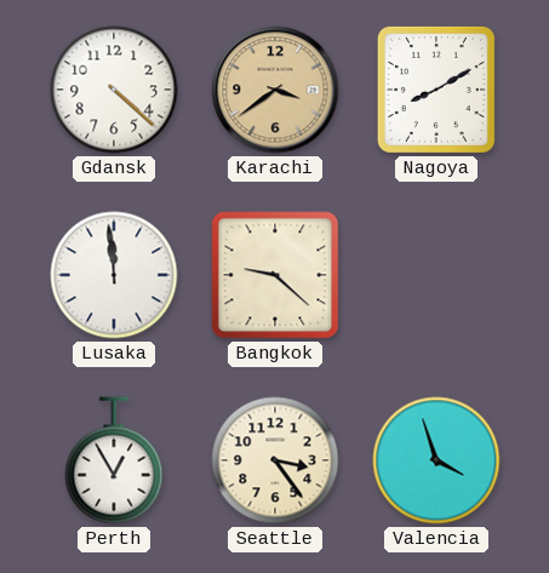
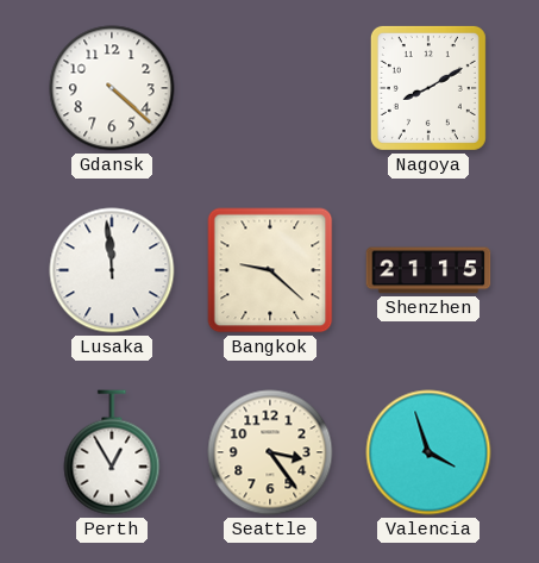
Karachi: 3:39 -> none
Shenzhen: none -> 21:15
